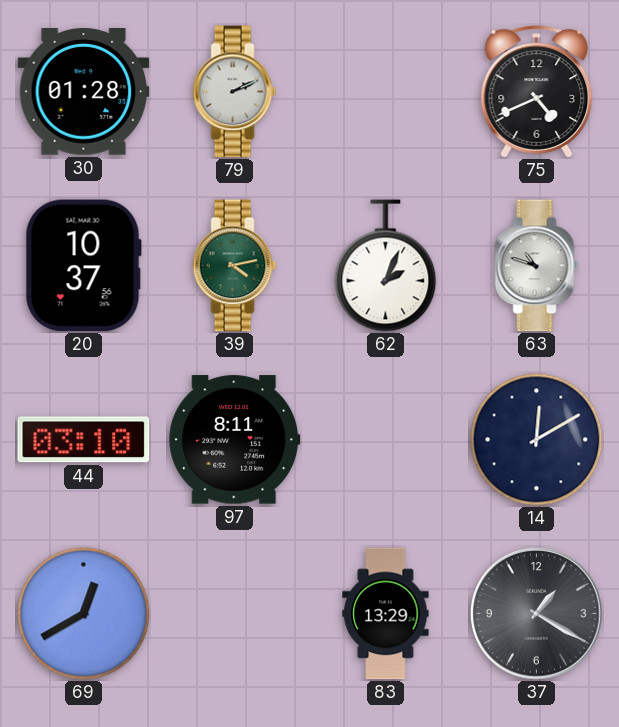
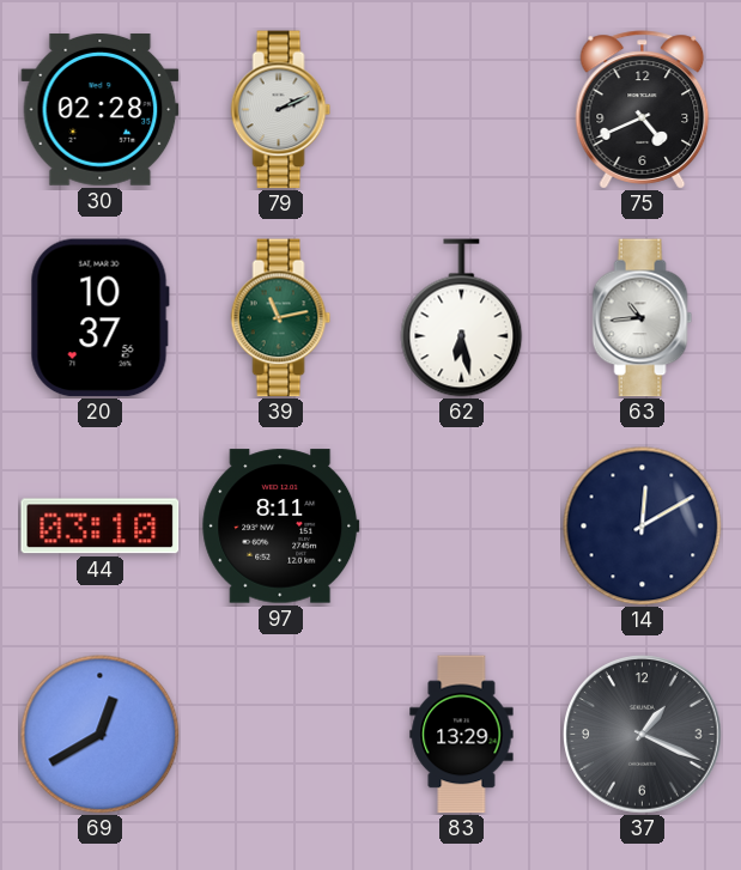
30: 01:28 -> 02:28
39: 4:13 -> 11:13
62: 2:04 -> 6:28
63: 10:48 -> 10:44
37: 1:20 -> 1:19
